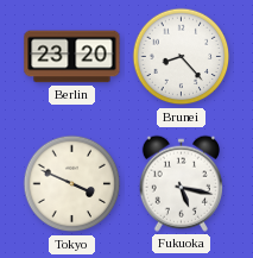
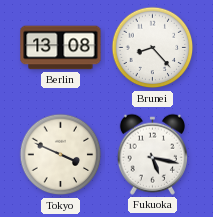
Berlin: 23:20 -> 13:08
